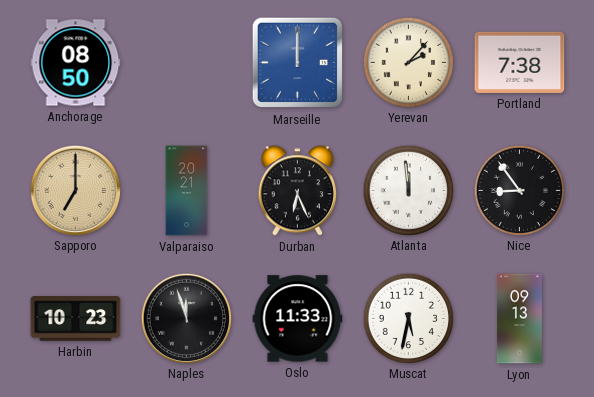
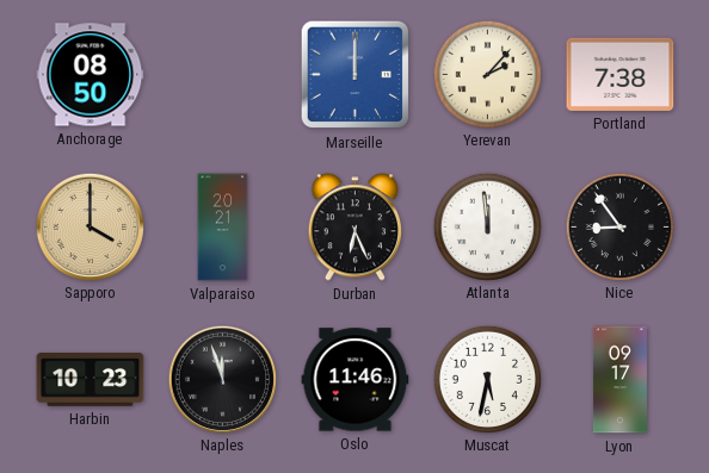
Sapporo: 7:00 -> 4:00
Oslo: 11:33 -> 11:46
Lyon: 09:13 -> 09:17
